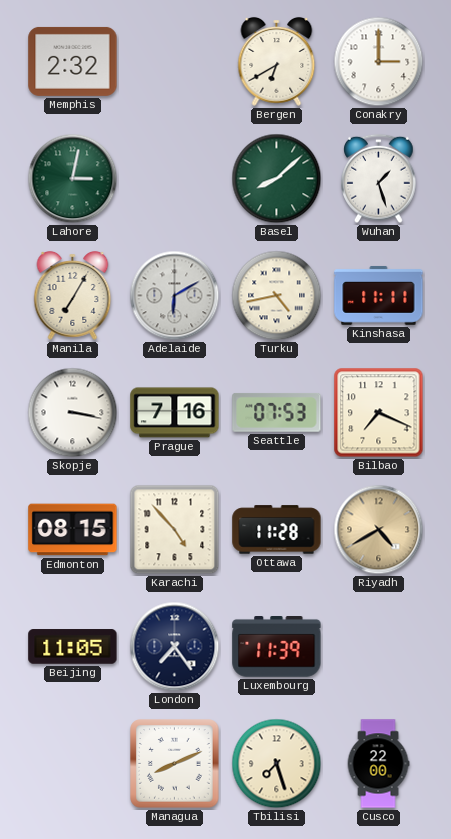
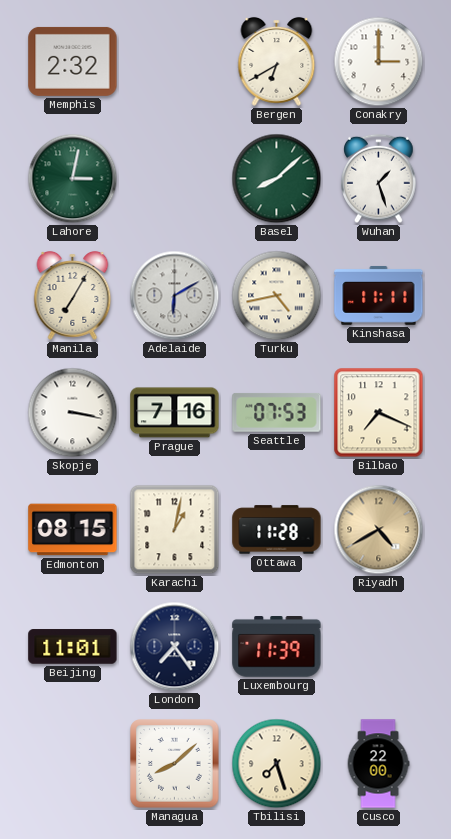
Karachi: 4:53 -> 1:02
Beijing: 11:05 -> 11:01
Managua: 8:11 -> 8:08
